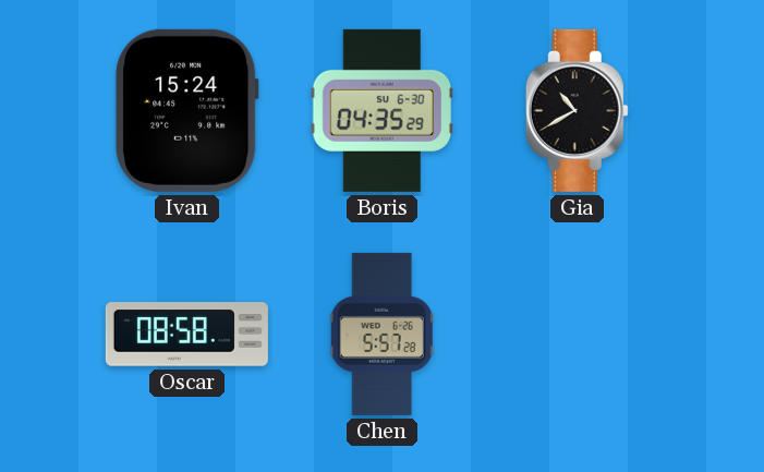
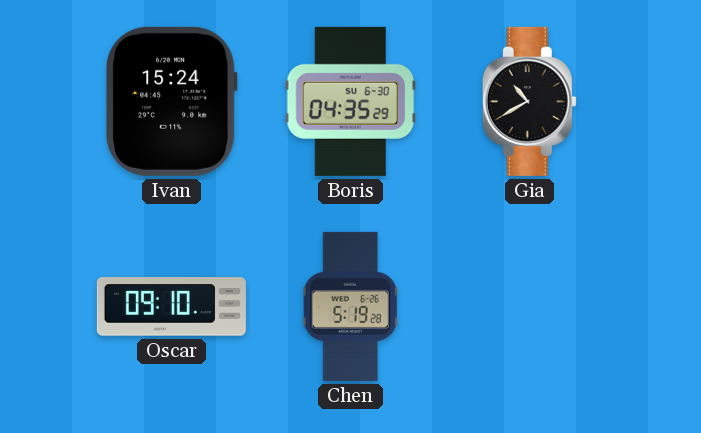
Oscar: 08:58 -> 09:10
Chen: 5:57 -> 5:19
